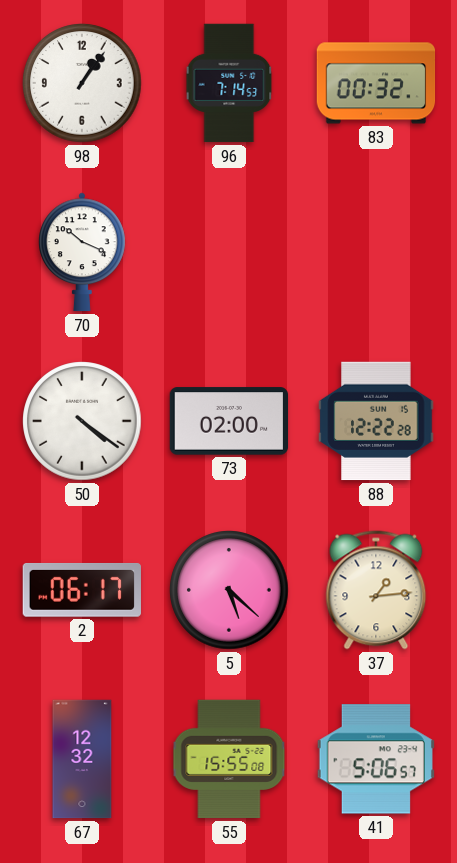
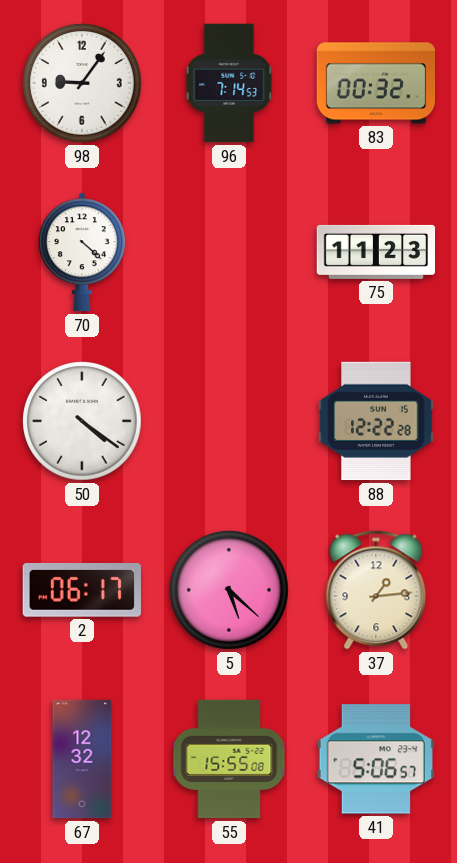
98: 1:06 -> 9:06
70: 10:19 -> 4:22
75: none -> 11:23
73: 02:00 -> none
